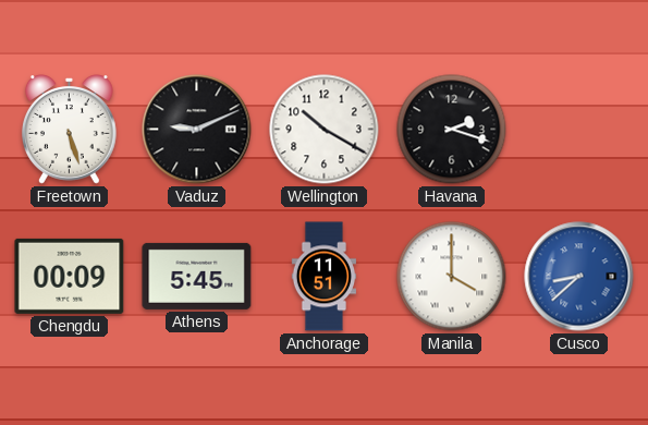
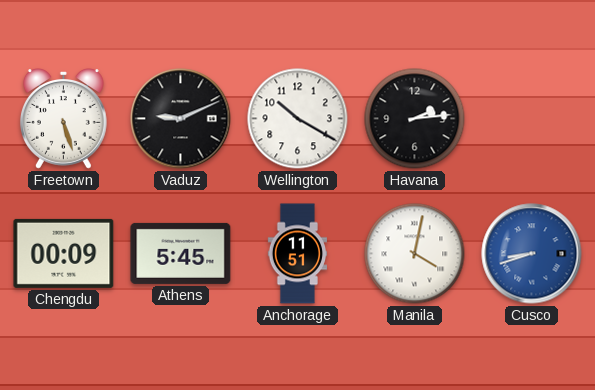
Havana: 2:18 -> 2:14
Manila: 4:00 -> 4:02
Cusco: 8:38 -> 8:42
